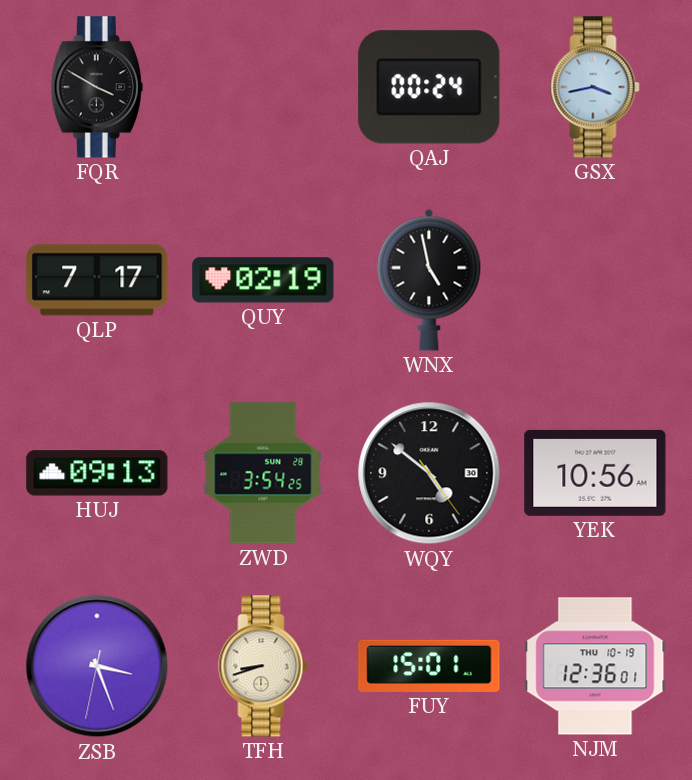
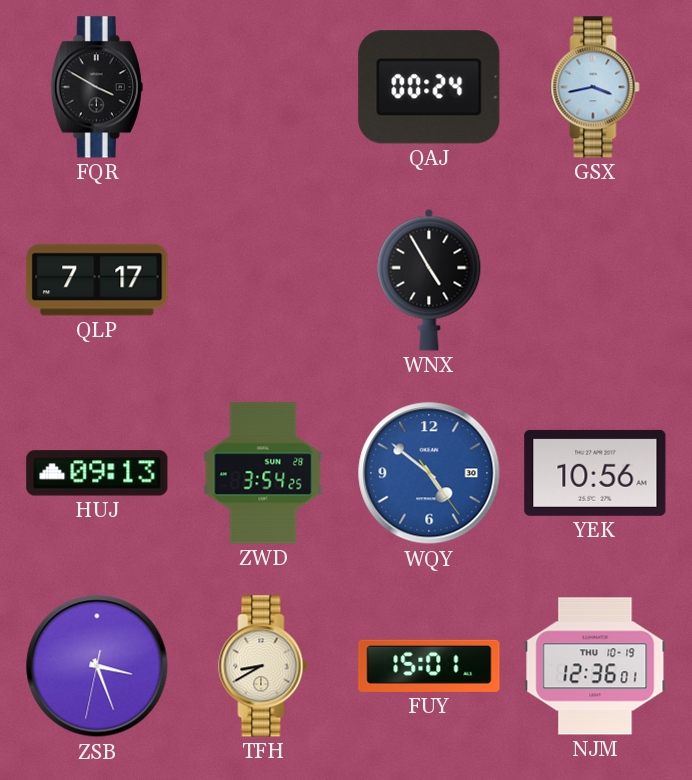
QUY: 02:19 -> none
WNX: 4:58 -> 4:55
WQY dial: black -> blue
TFH: 8:42 -> 8:40
